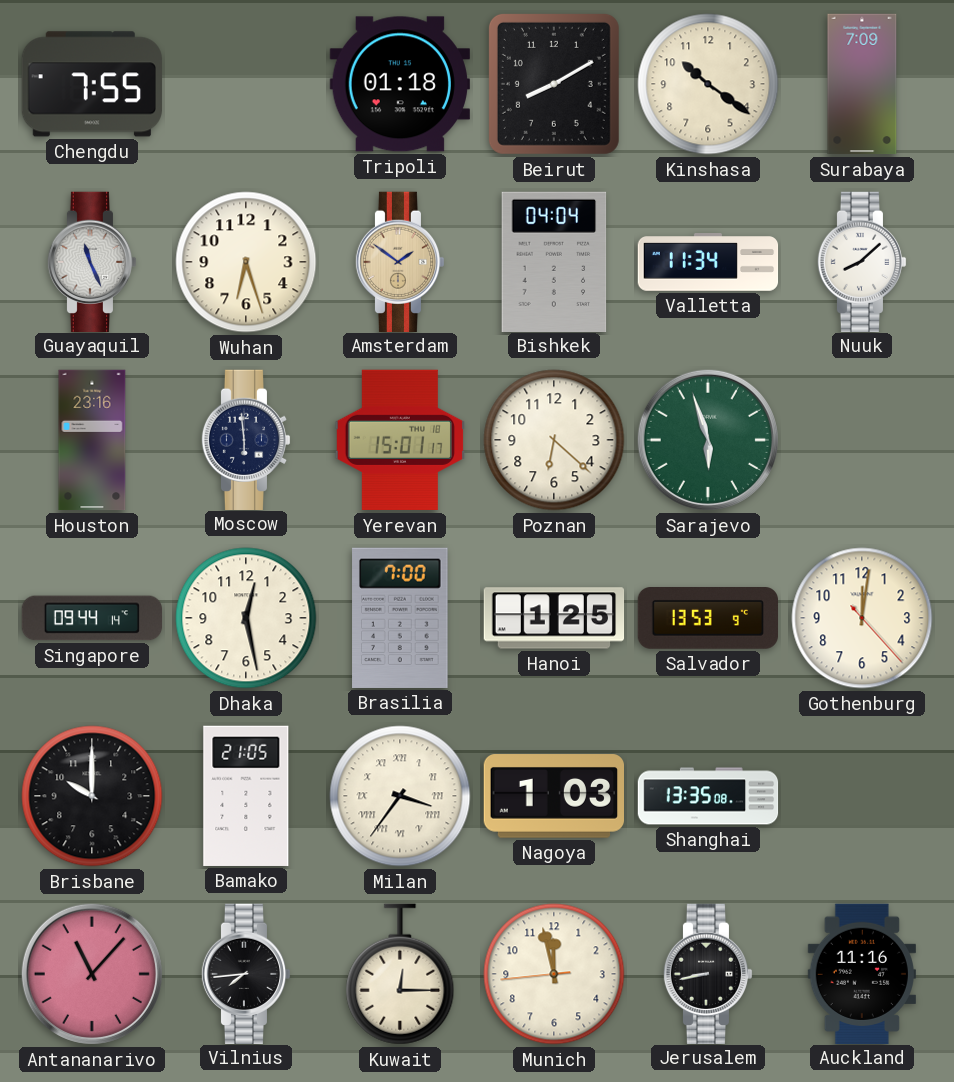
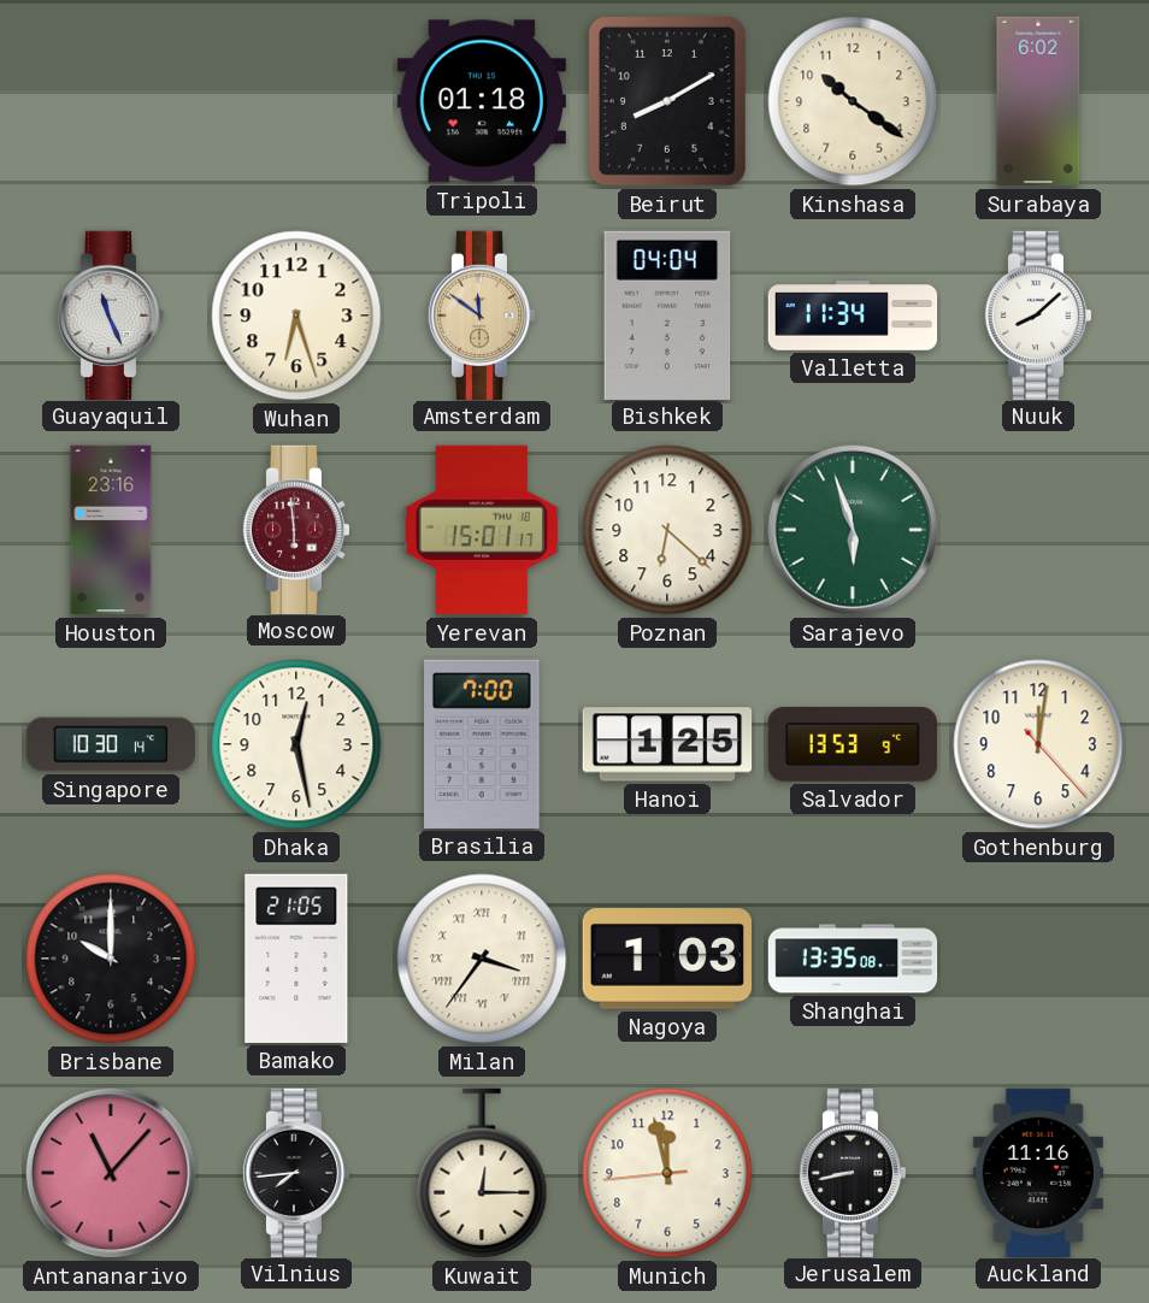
Chengdu: 7:55 -> none
Surabaya: 7:09 -> 6:02
Amsterdam: 1:51 -> 11:51
Moscow dial: navy -> burgundy
Singapore: 09:44 -> 10:30
